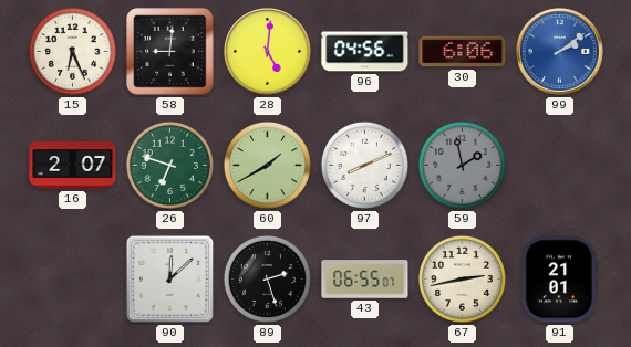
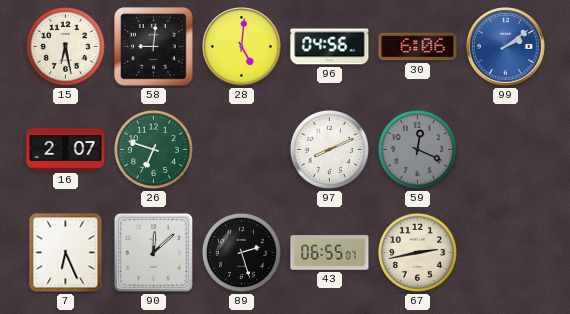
15: 6:26 -> 6:28
60: 1:40 -> none
59: 1:58 -> 12:19
7: none -> 6:26
91: 21:01 -> none
